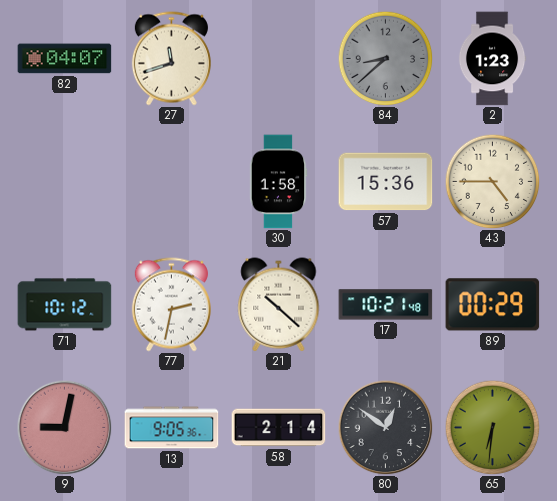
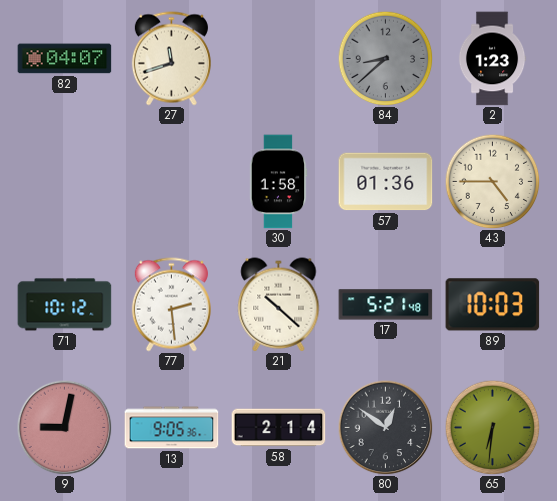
57: 15:36 -> 01:36
77: 2:32 -> 2:29
17: 10:21 -> 5:21
89: 00:29 -> 10:03
